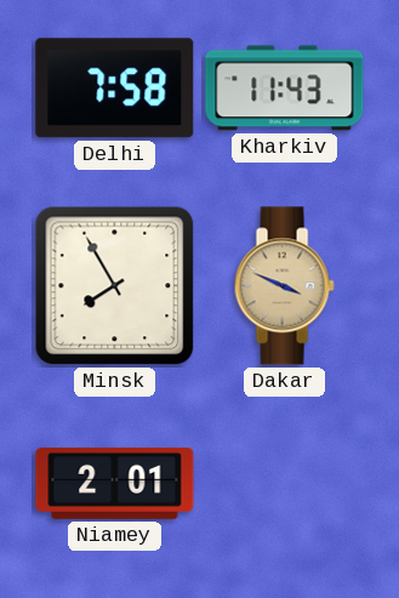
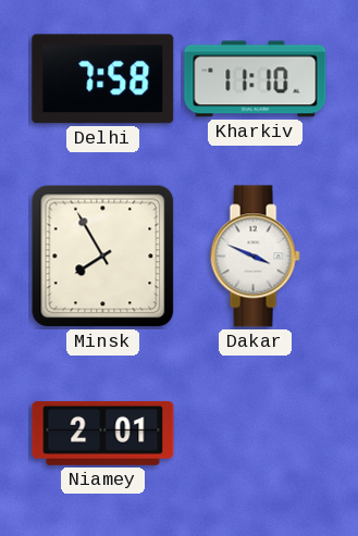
Kharkiv: 11:43 -> 11:10
Dakar dial: champagne -> white
